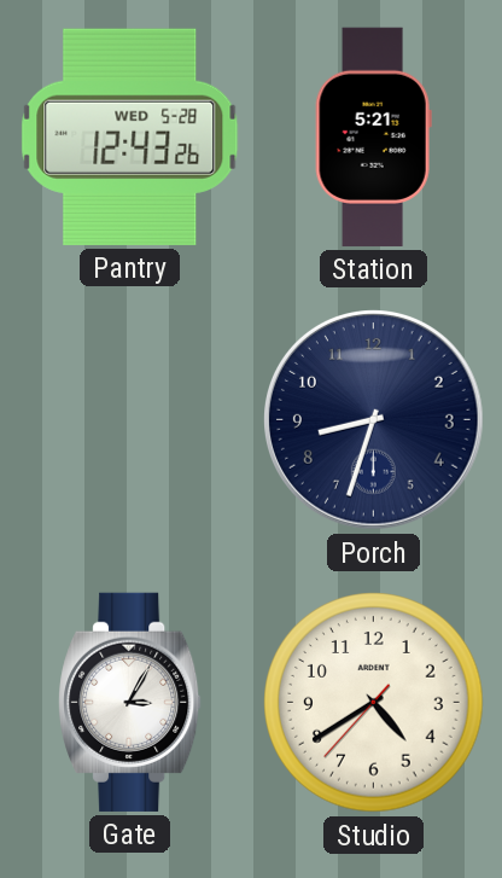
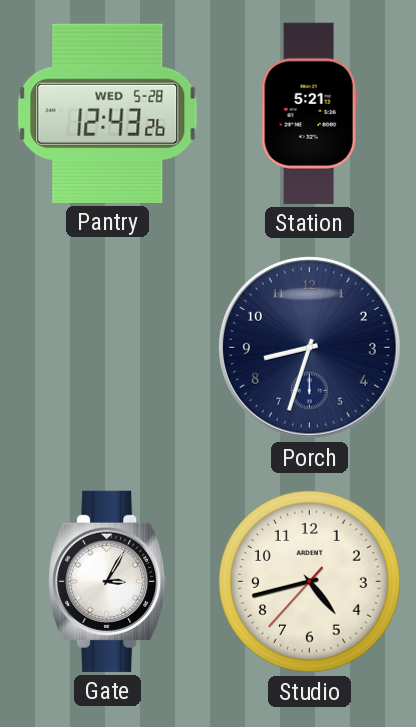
Studio: 4:39 -> 4:42
